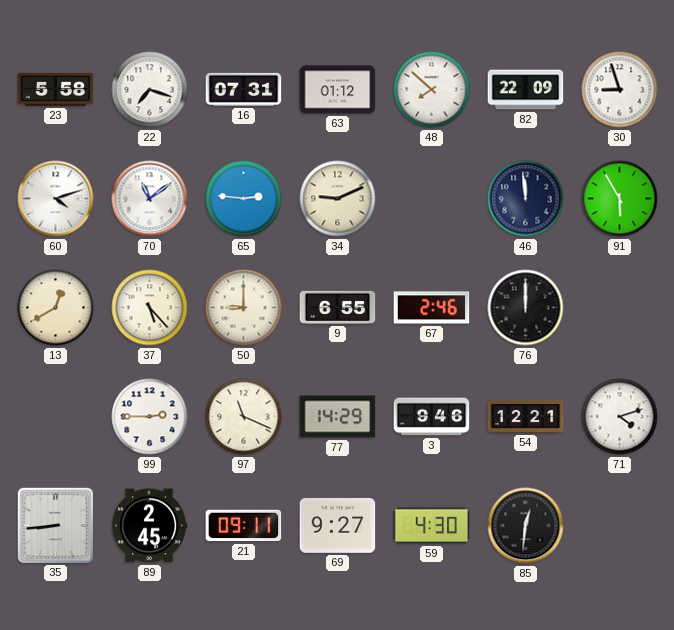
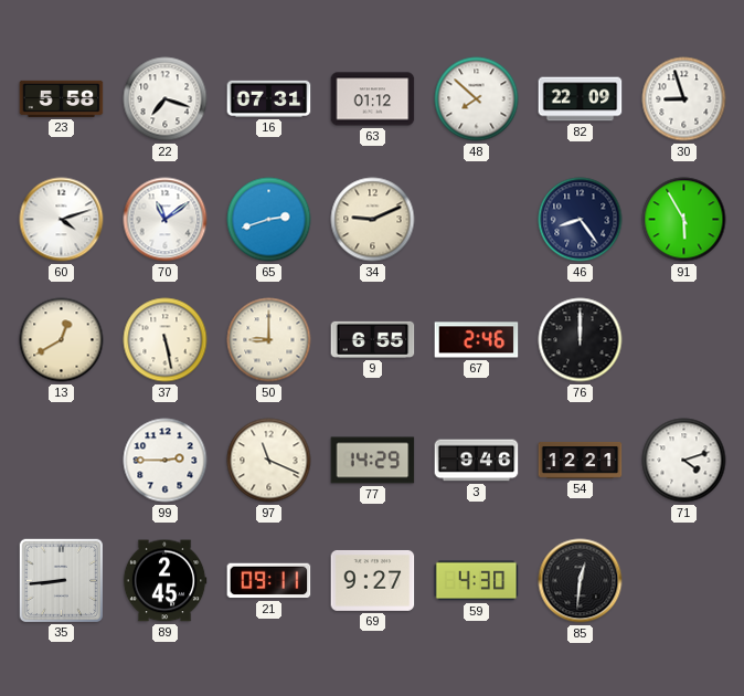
65: 2:46 -> 2:42
46: 11:59 -> 8:24
37: 5:23 -> 5:28
